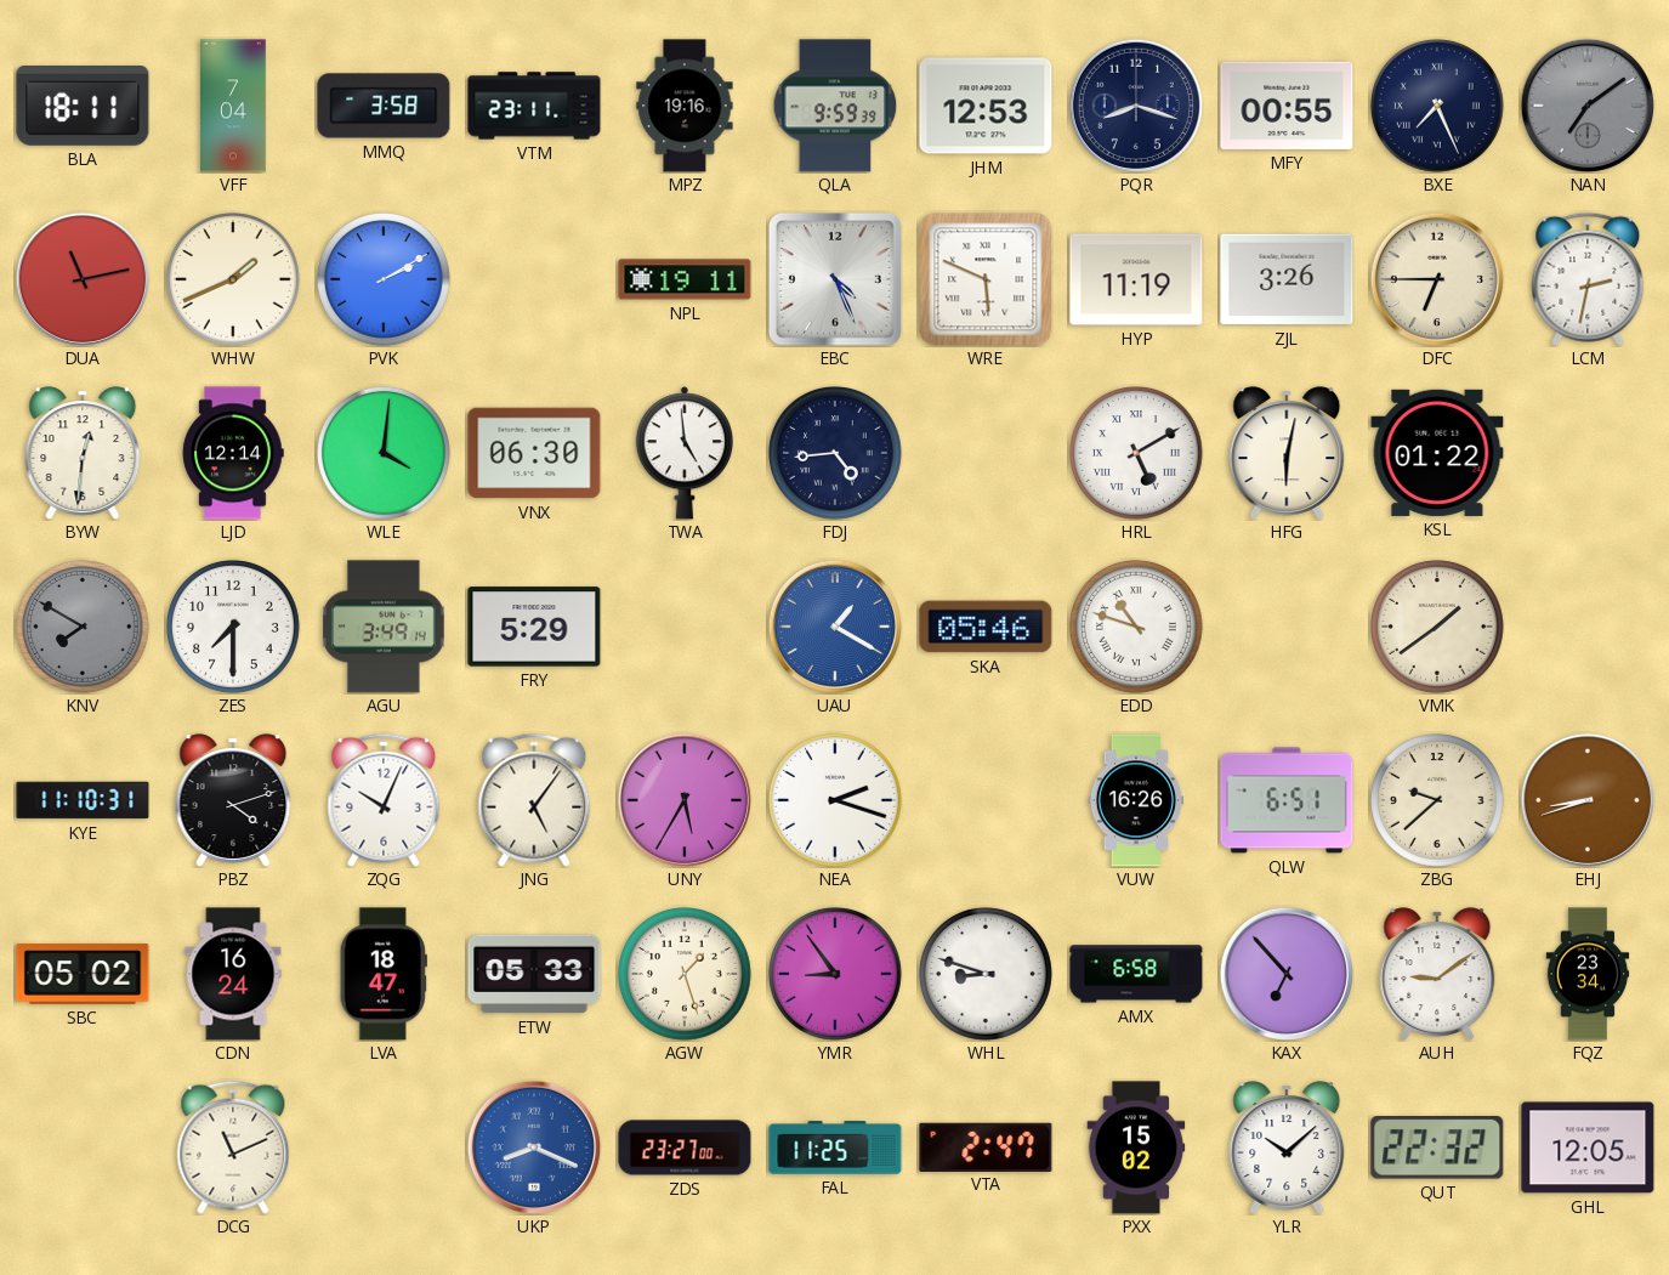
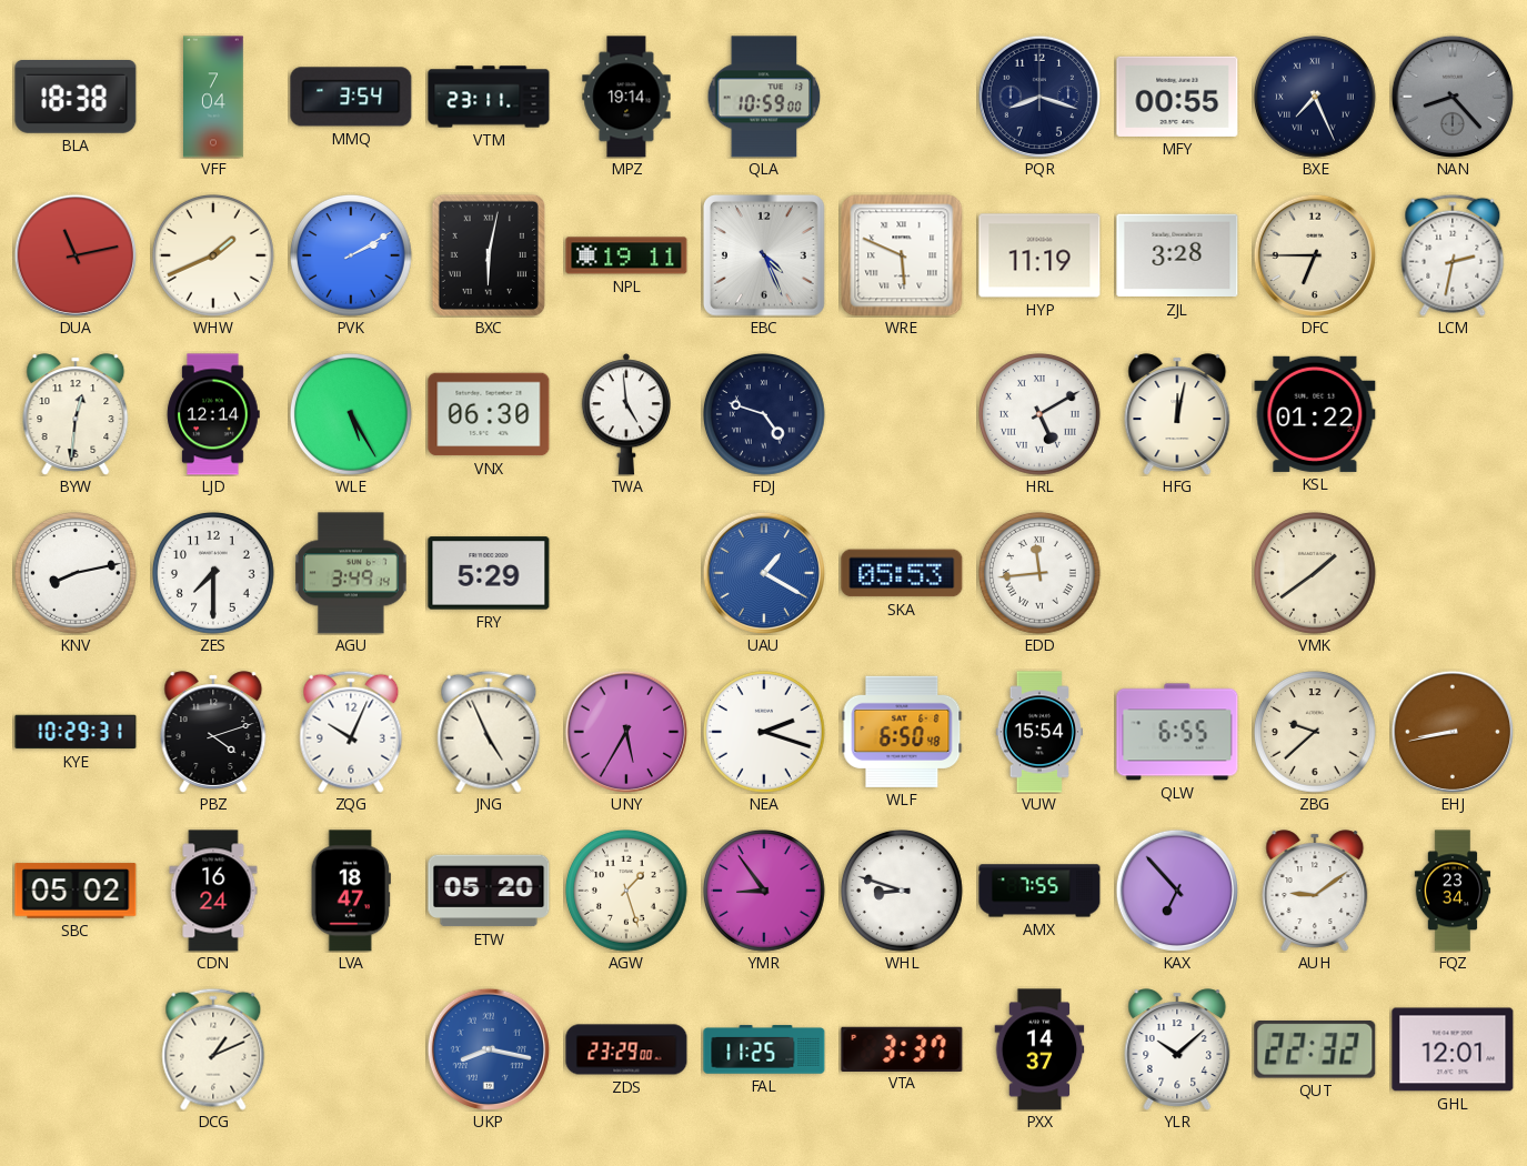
BLA: 18:11 -> 18:38
MMQ: 3:58 -> 3:54
MPZ: 19:16 -> 19:14
QLA: 9:59 -> 10:59
JHM: 12:53 -> none
NAN: 7:09 -> 8:23
BXC: none -> 6:02
ZJL: 3:26 -> 3:28
WLE: 4:01 -> 5:25
FDJ: 4:44 -> 4:48
HFG: 6:02 -> 12:02
KNV: 7:50 -> 8:13
KNV dial: grey -> white
SKA: 05:46 -> 05:53
EDD: 10:48 -> 11:44
KYE: 11:10 -> 10:29
JNG: 5:06 -> 4:56
WLF: none -> 6:50
VUW: 16:26 -> 15:54
QLW: 6:51 -> 6:55
EHJ: 8:42 -> 8:43
ETW: 05:33 -> 05:20
AMX: 6:58 -> 7:55
DCG: 11:11 -> 1:11
UKP: 8:19 -> 8:17
ZDS: 23:27 -> 23:29
VTA: 2:47 -> 3:37
PXX: 15:02 -> 14:37
GHL: 12:05 -> 12:01
